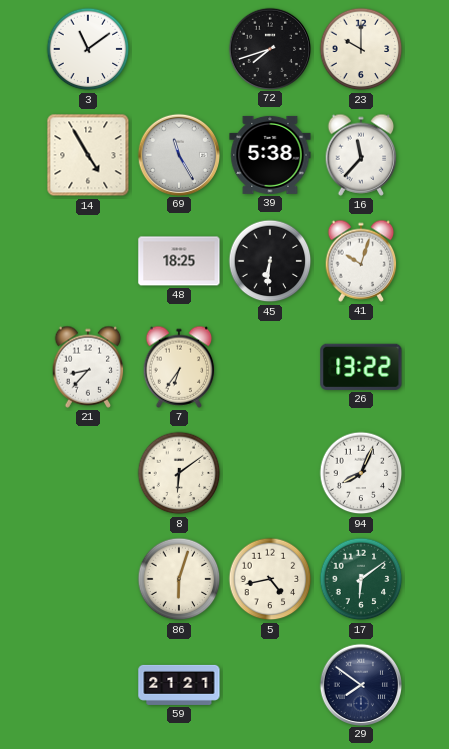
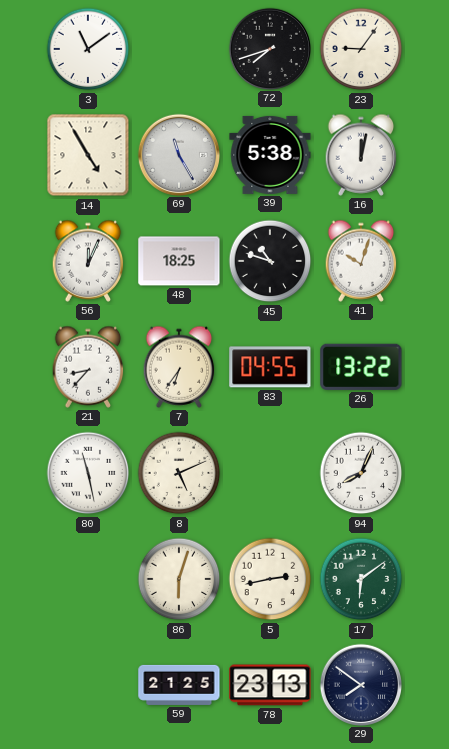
23: 10:00 -> 9:06
16: 11:37 -> 12:02
56: none -> 12:04
45: 6:31 -> 10:48
83: none -> 04:55
80: none -> 11:28
8: 6:09 -> 5:11
5: 4:43 -> 2:43
59: 21:21 -> 21:25
78: none -> 23:13
